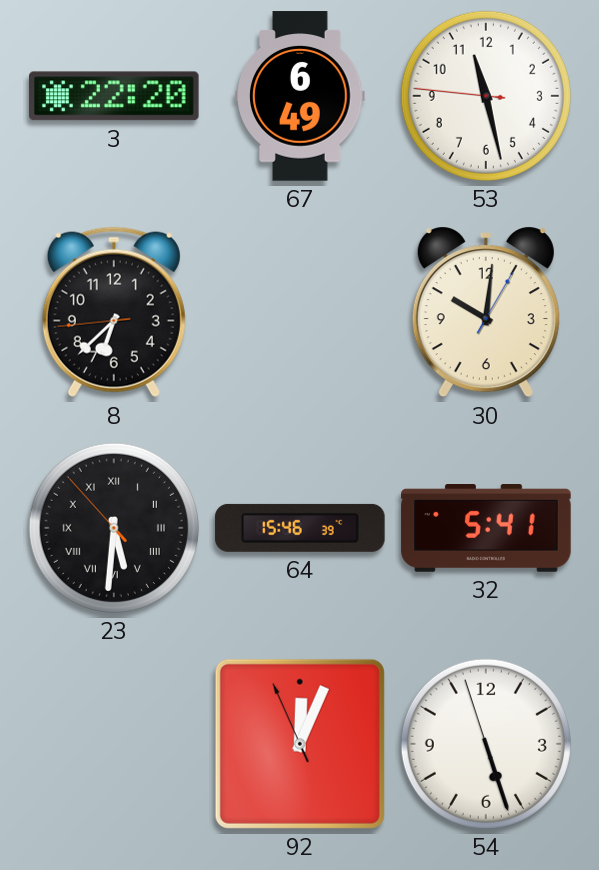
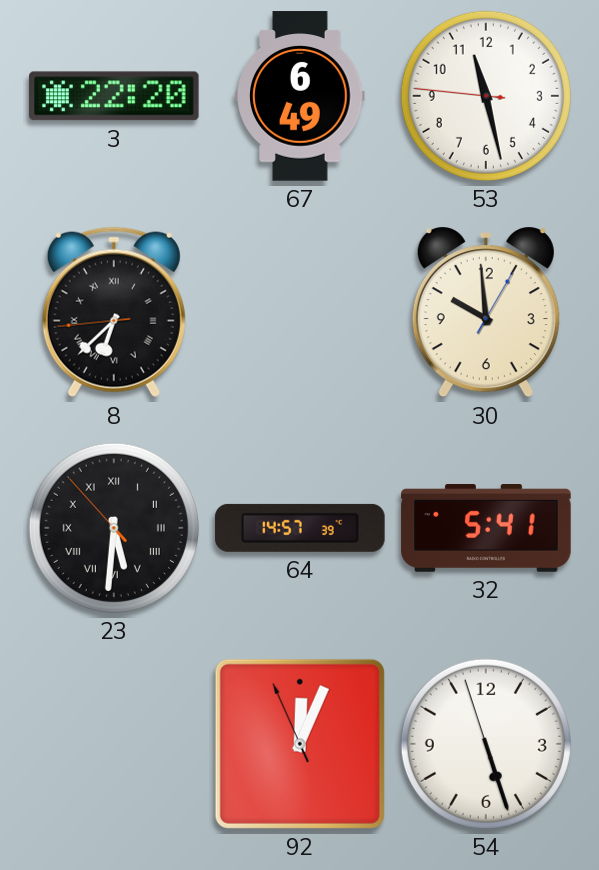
8 numerals: Arabic -> Roman
30: 10:01 -> 9:59
64: 15:46 -> 14:57
